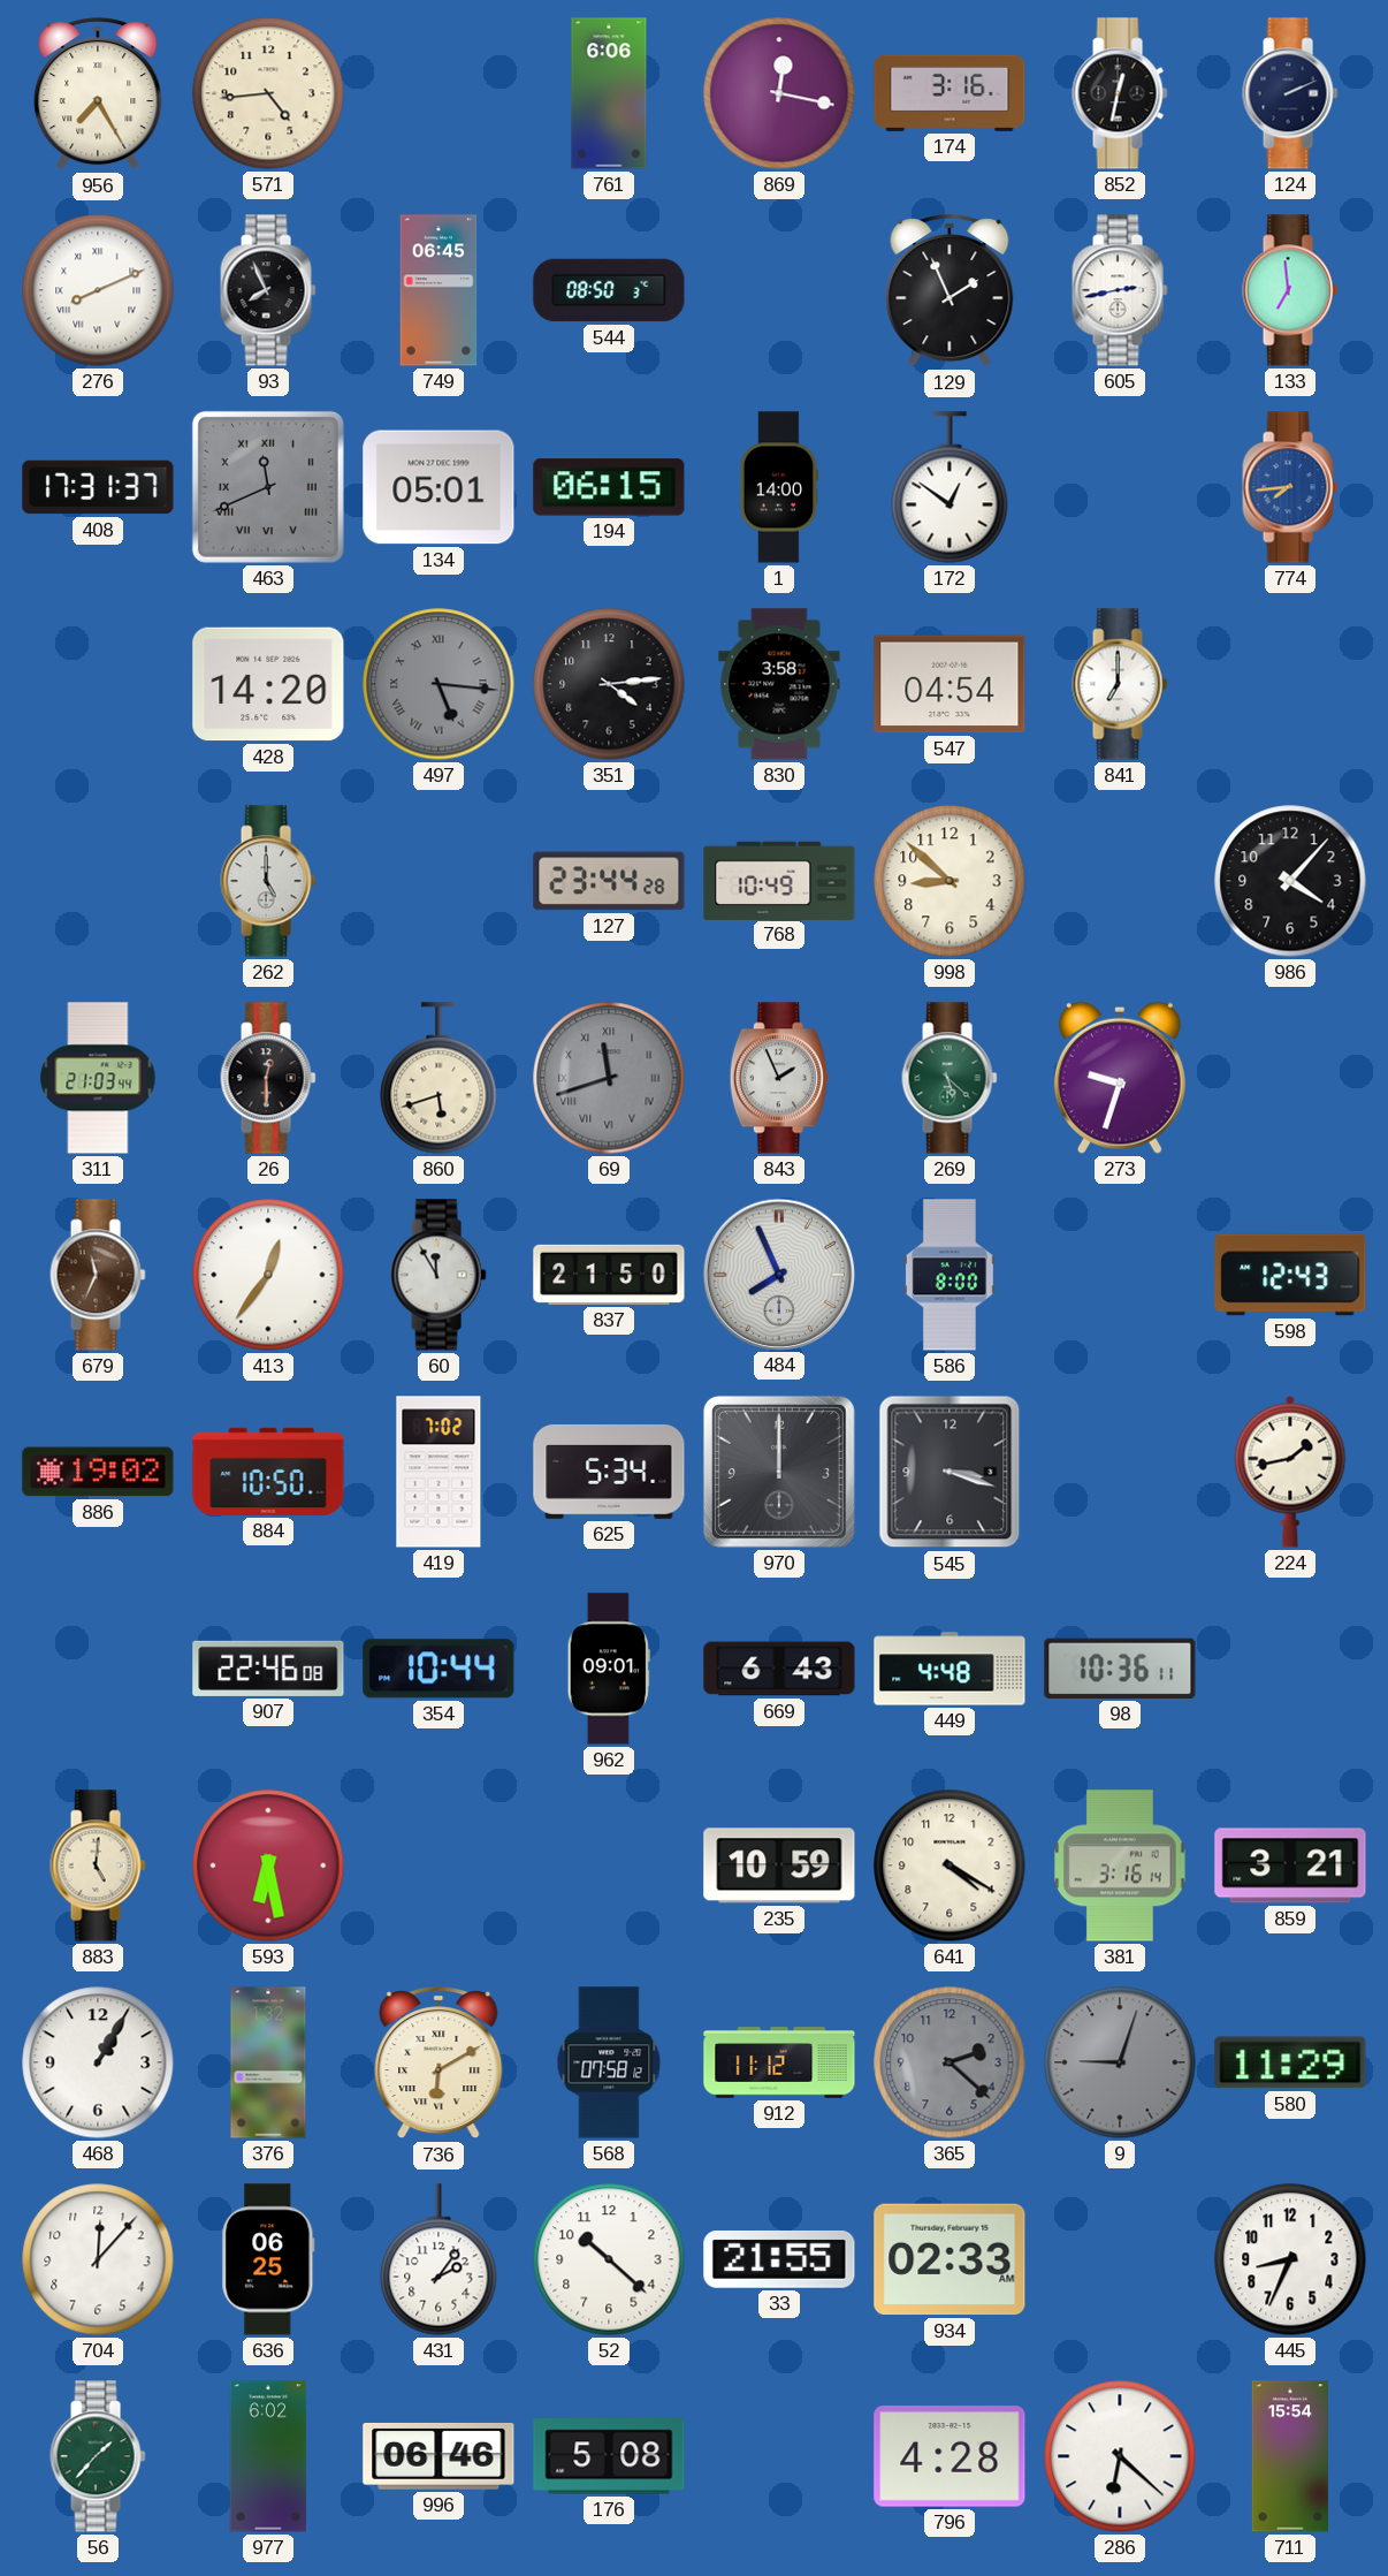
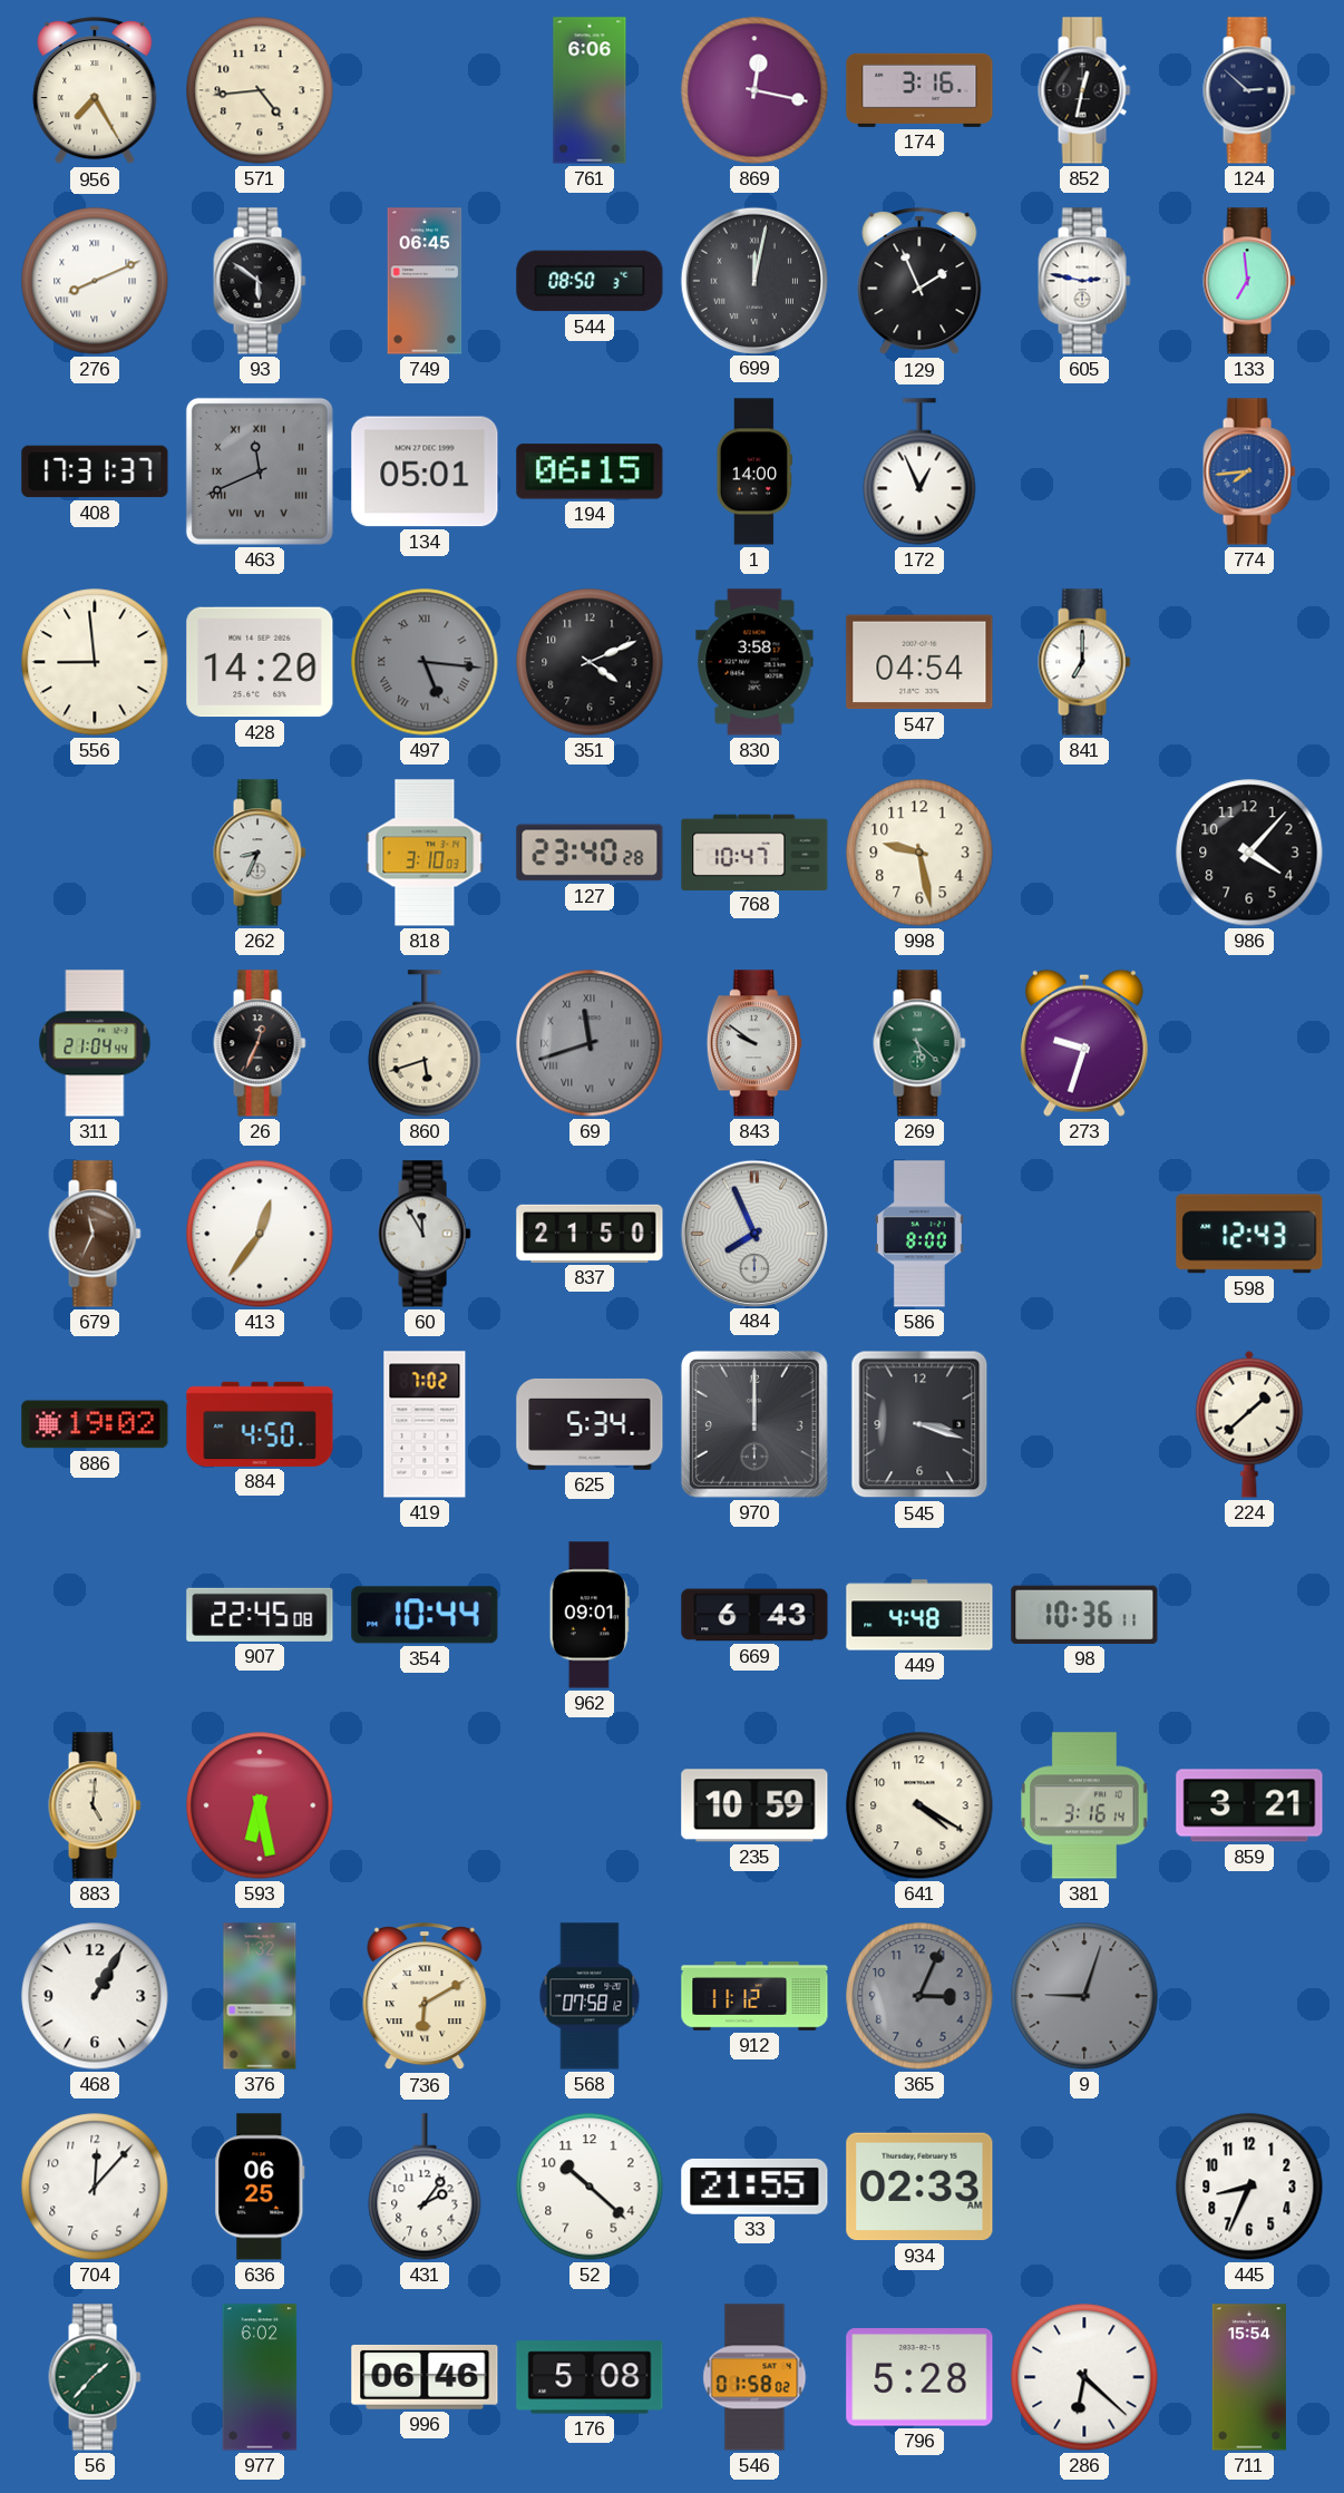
124: 2:11 -> 2:52
93: 7:56 -> 5:51
699: none -> 12:02
605: 2:43 -> 2:47
172: 12:51 -> 12:56
556: none -> 8:59
351: 4:14 -> 4:11
262: 5:00 -> 8:34
818: none -> 3:10
127: 23:44 -> 23:40
768: 10:49 -> 10:47
998: 8:52 -> 9:28
311: 21:03 -> 21:04
26: 12:30 -> 12:34
843: 1:56 -> 9:51
884: 10:50 -> 4:50
224: 1:43 -> 1:38
907: 22:46 -> 22:45
365: 2:22 -> 3:04
580: 11:29 -> none
546: none -> 01:58
796: 4:28 -> 5:28
